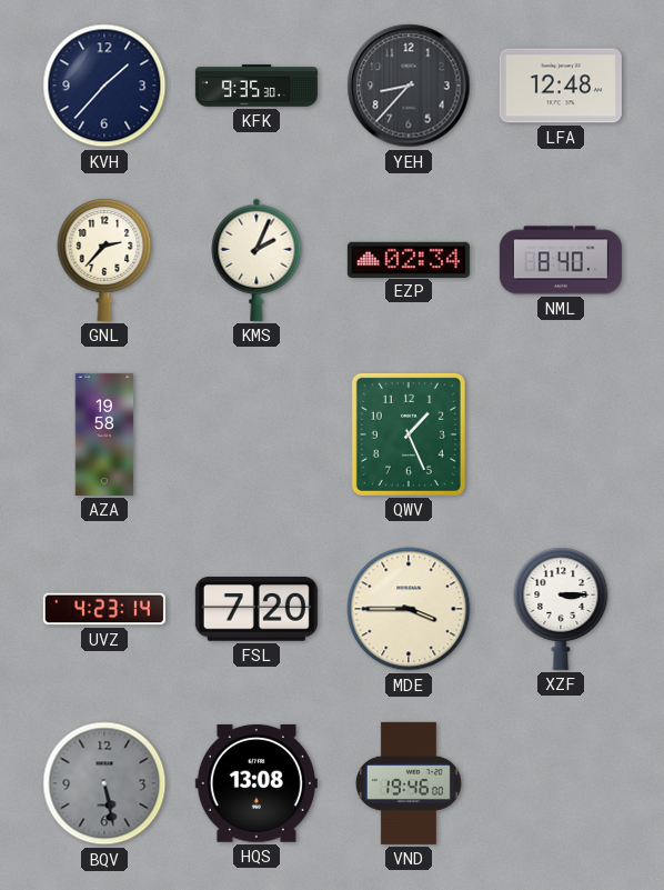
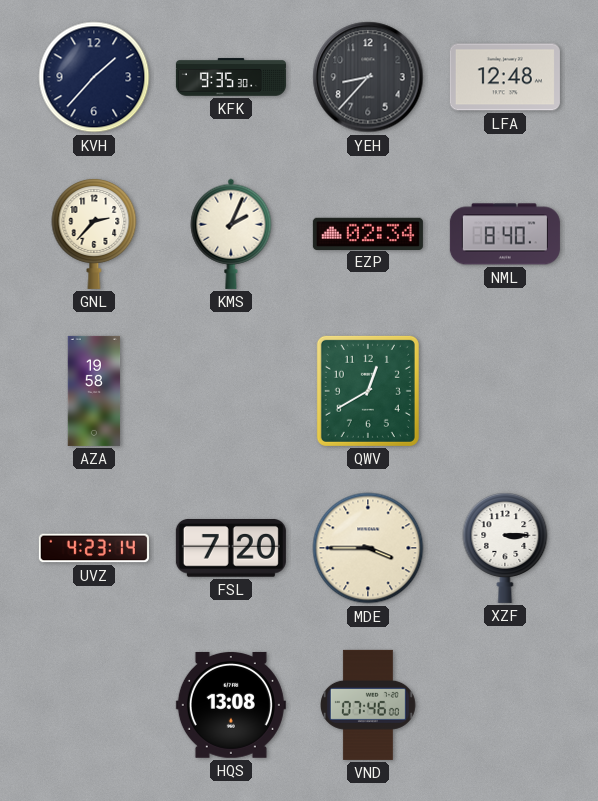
QWV: 1:26 -> 12:40
BQV: 5:28 -> none
VND: 19:46 -> 07:46
